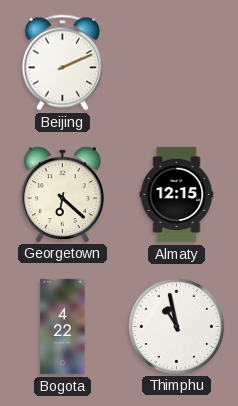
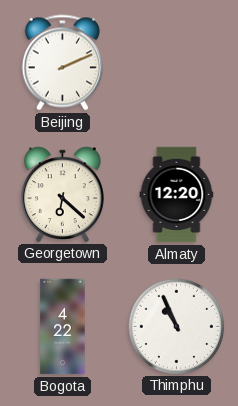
Almaty: 12:15 -> 12:20
Thimphu: 10:58 -> 10:56
